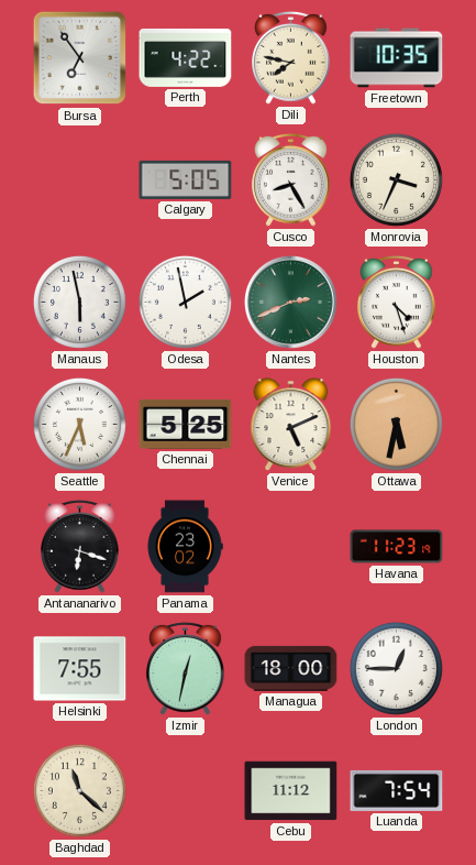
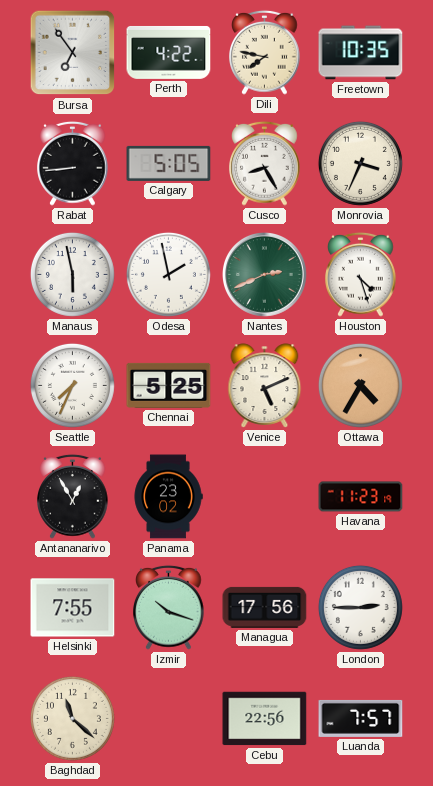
Rabat: none -> 8:44
Seattle: 5:34 -> 7:34
Ottawa: 5:32 -> 4:35
Antananarivo: 6:18 -> 12:55
Izmir: 12:32 -> 10:18
Managua: 18:00 -> 17:56
London: 12:45 -> 2:45
Cebu: 11:12 -> 22:56
Luanda: 7:54 -> 7:57
